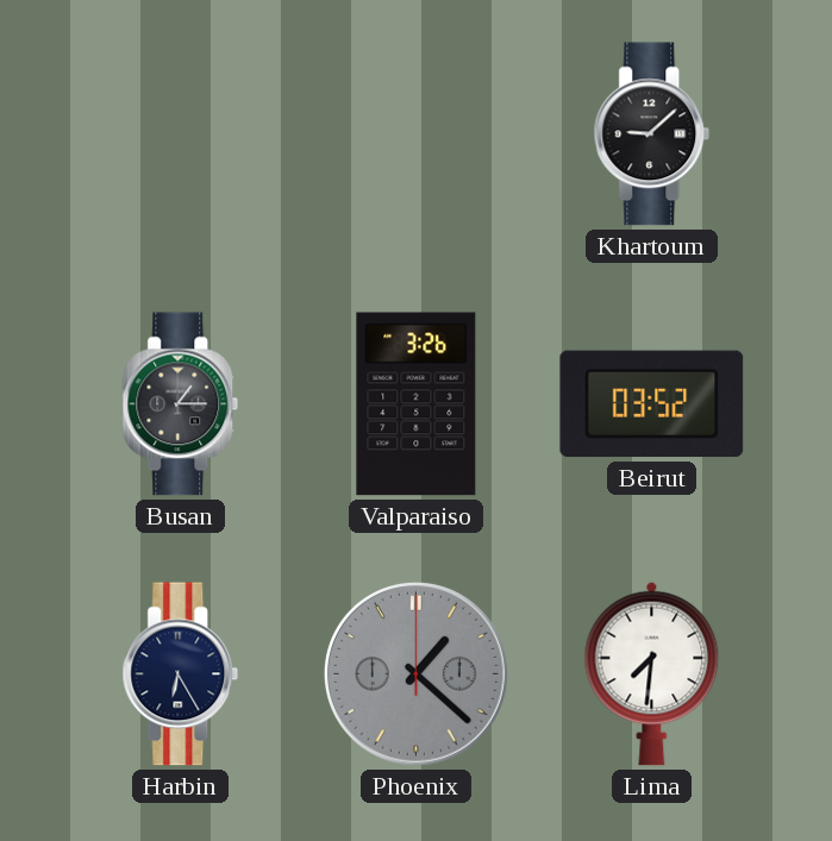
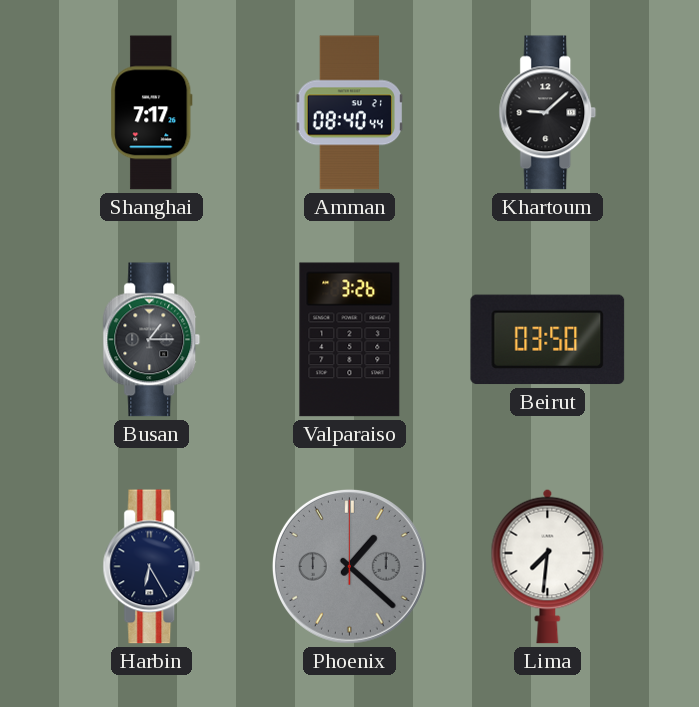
Shanghai: none -> 7:17
Amman: none -> 08:40
Beirut: 03:52 -> 03:50
